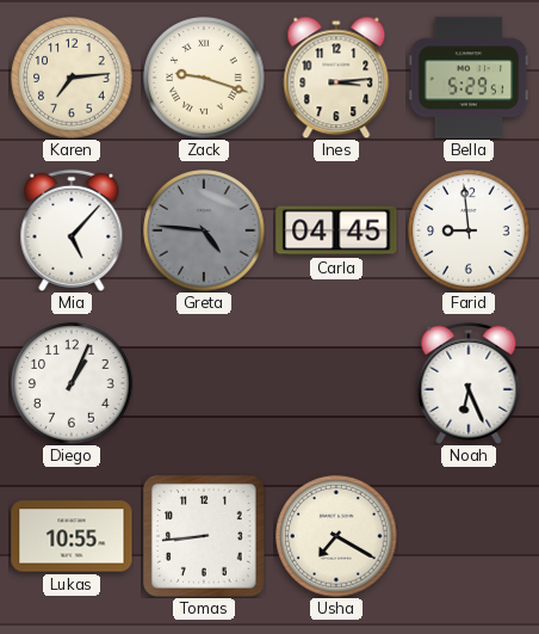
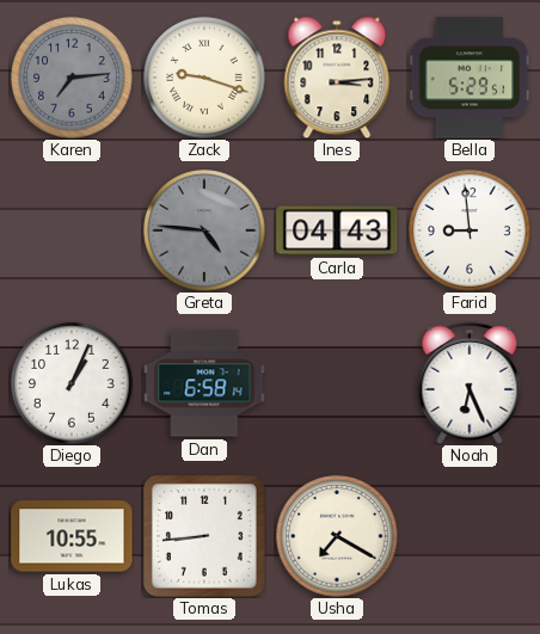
Karen dial: cream -> grey
Mia: 5:07 -> none
Carla: 04:45 -> 04:43
Dan: none -> 6:58
